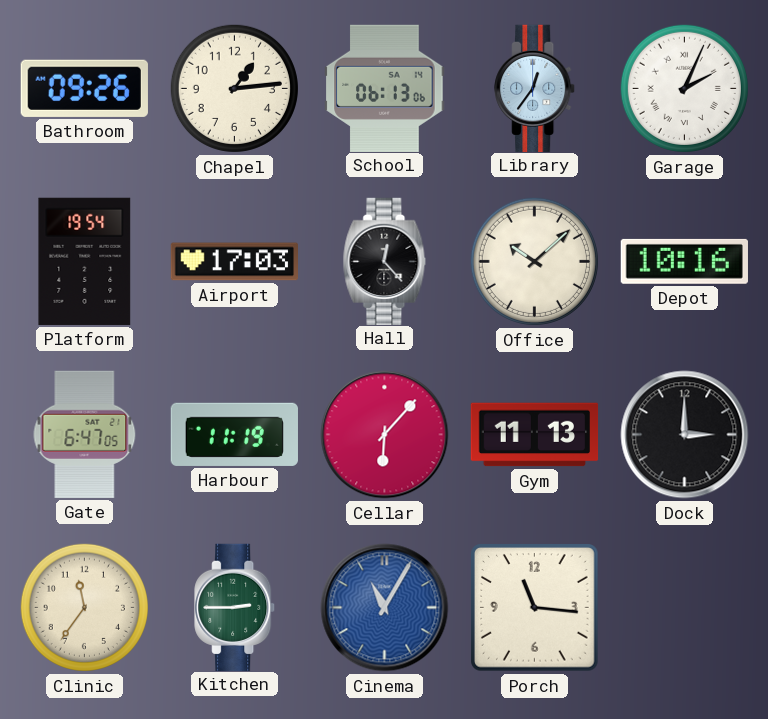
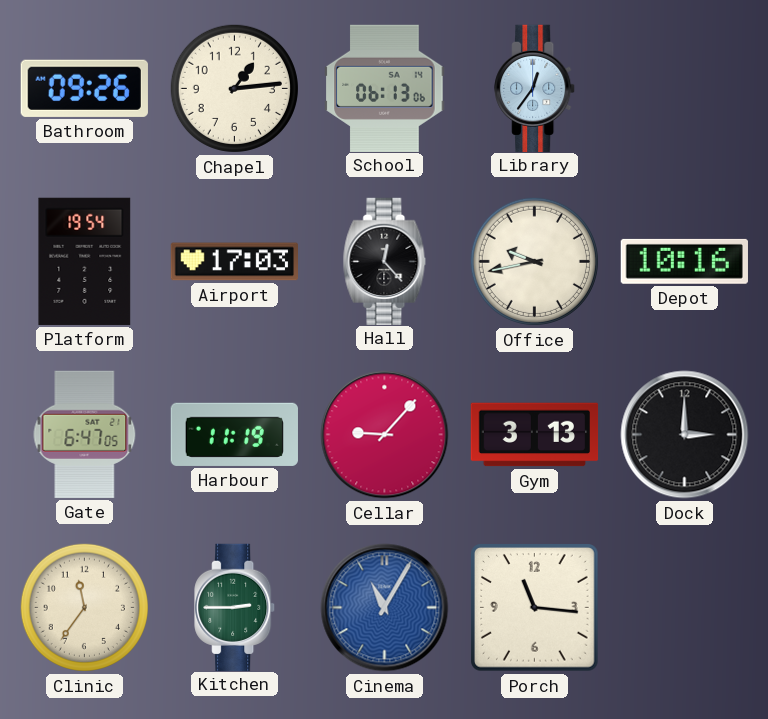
Garage: 2:04 -> none
Office: 10:08 -> 9:43
Cellar: 6:07 -> 9:07
Gym: 11:13 -> 3:13
